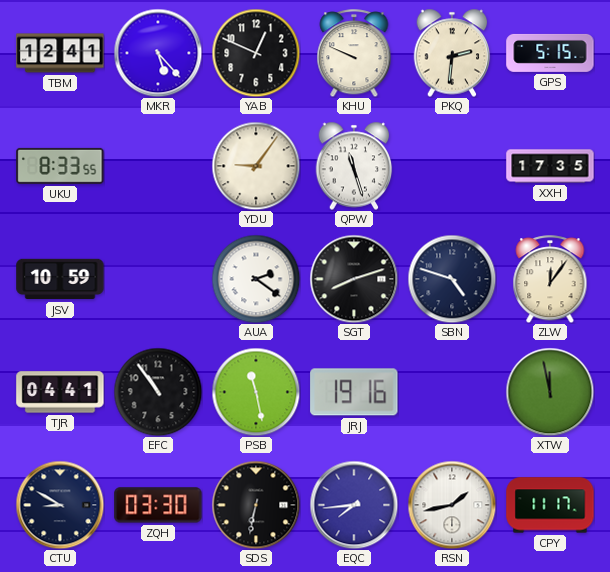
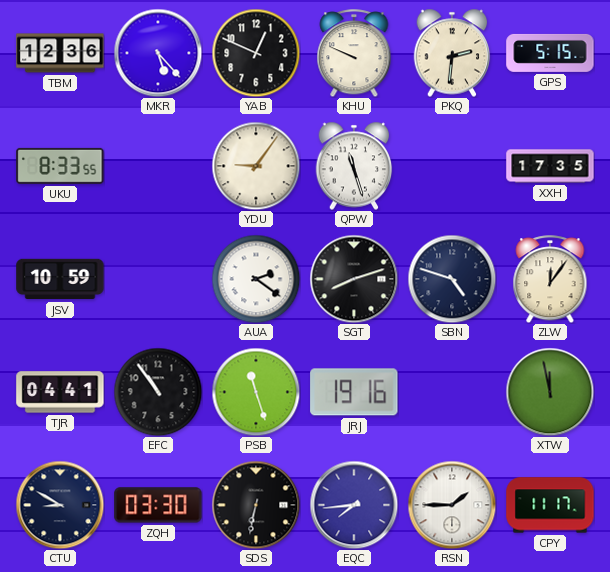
TBM: 12:41 -> 12:36
PSB: 11:28 -> 11:27
RSN: 1:43 -> 1:45
